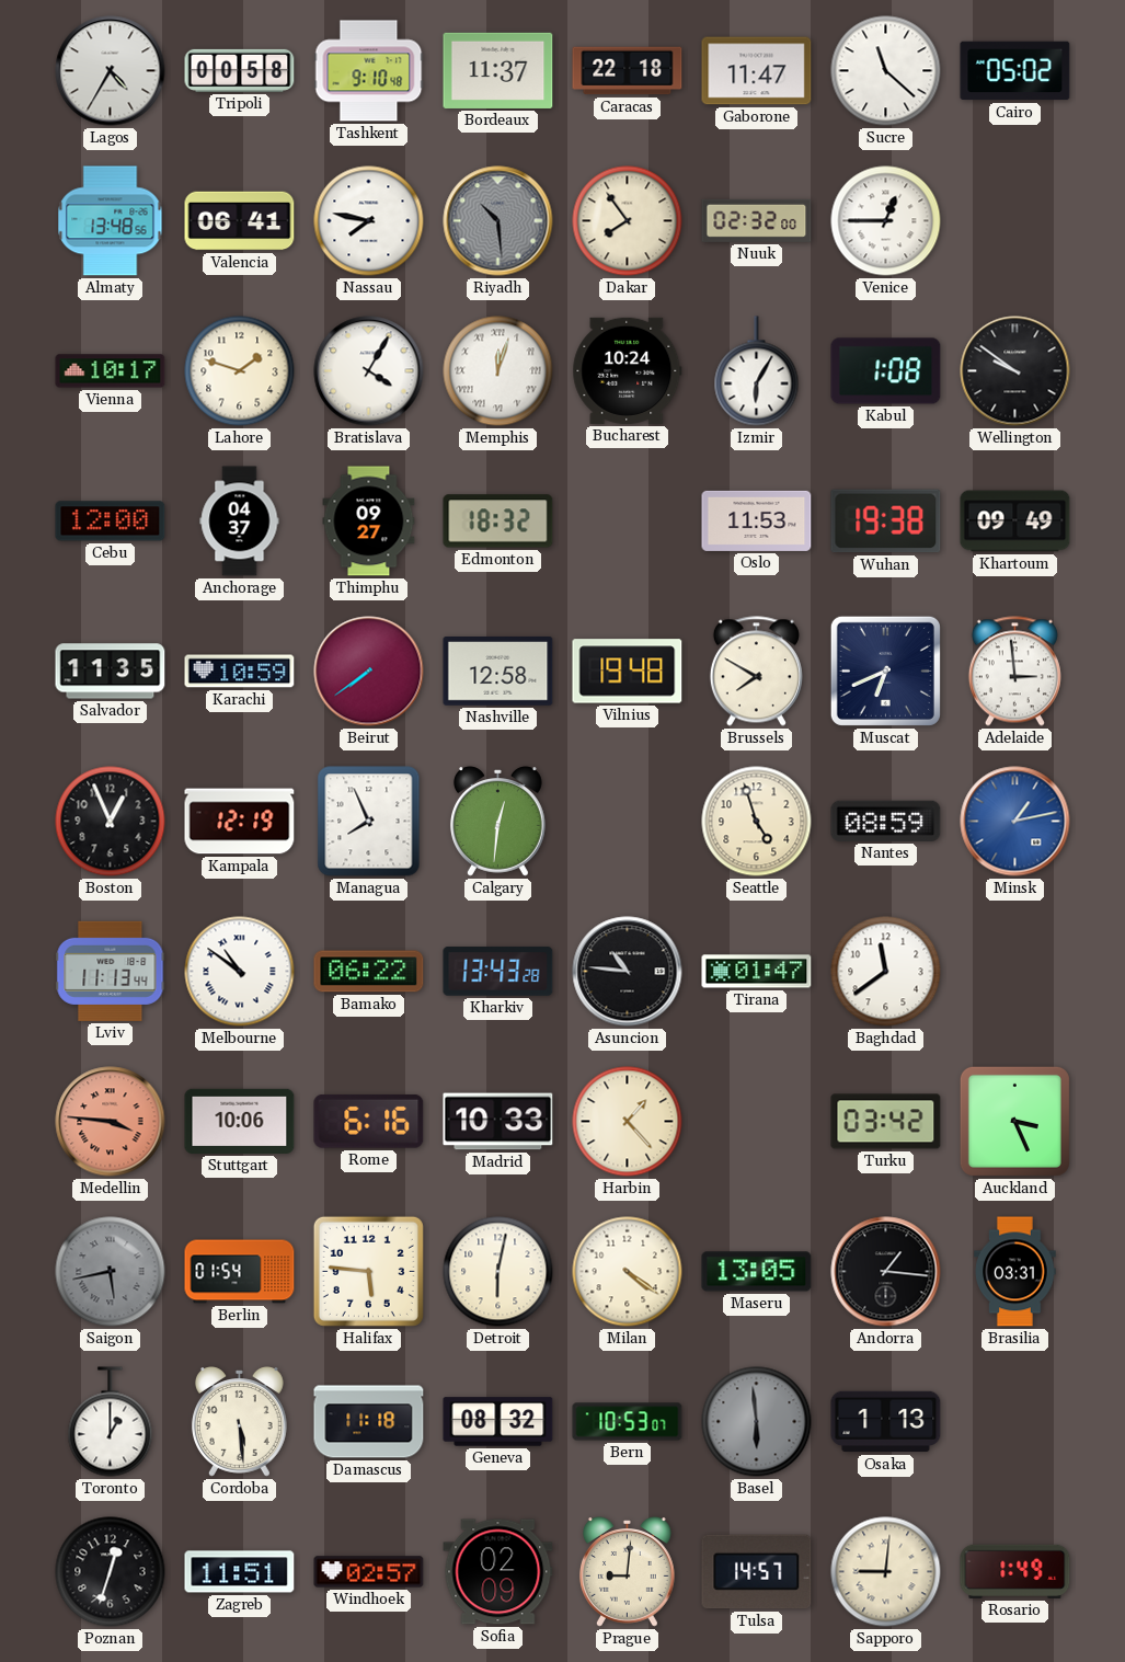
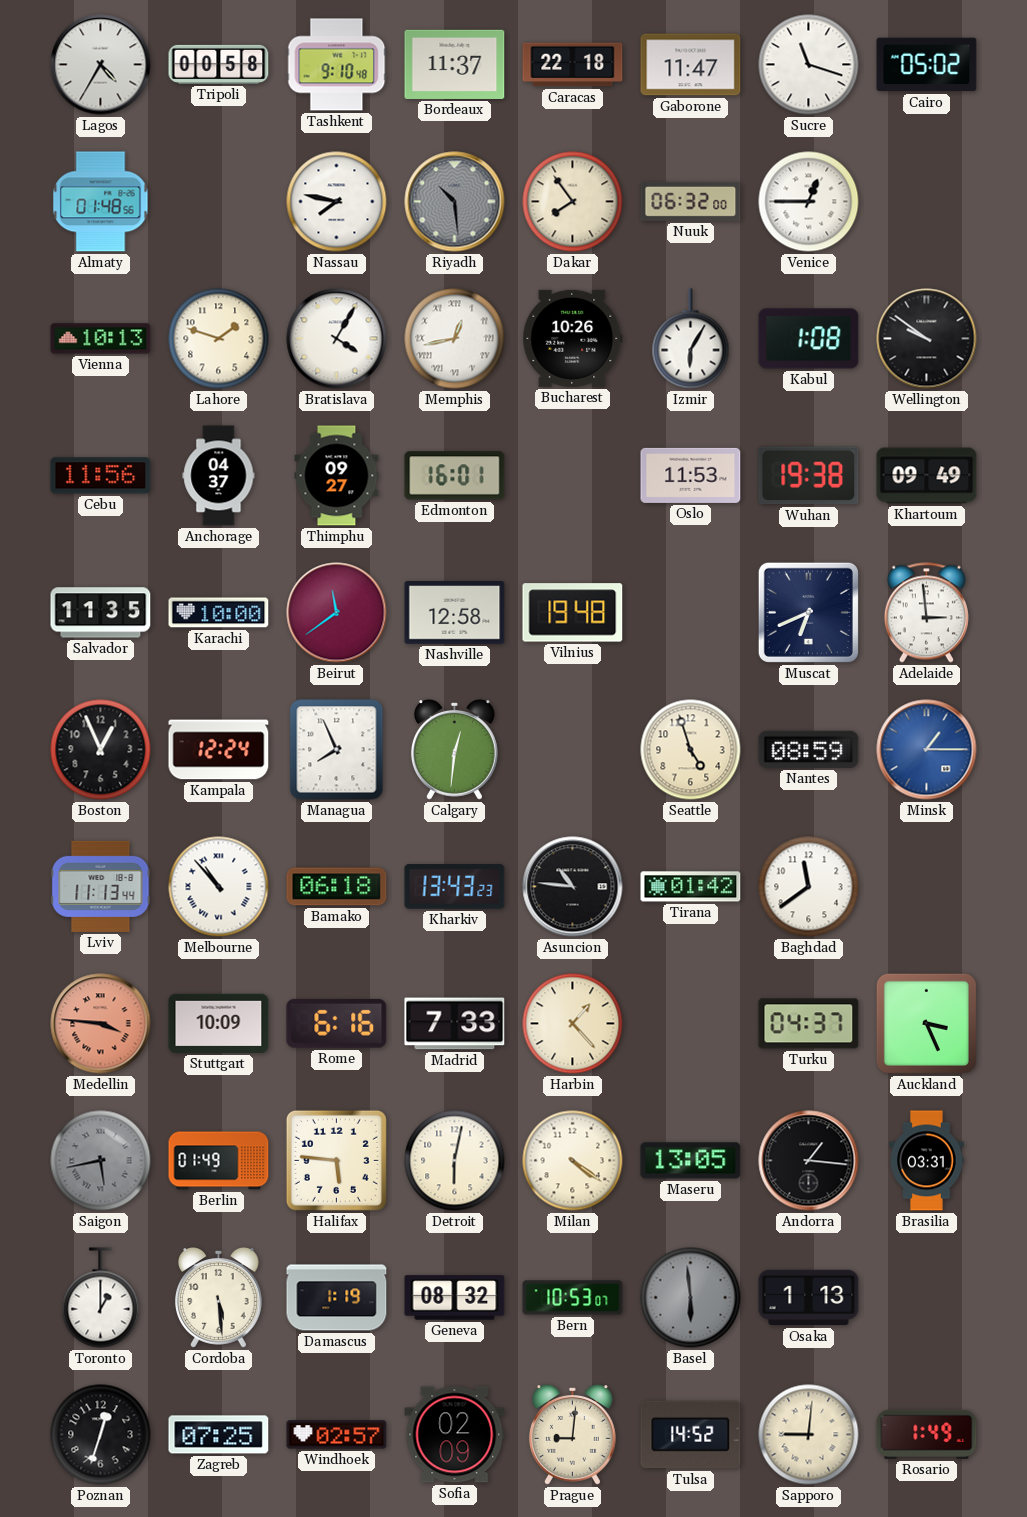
Sucre: 11:22 -> 11:18
Almaty: 13:48 -> 01:48
Valencia: 06:41 -> none
Nuuk: 02:32 -> 06:32
Vienna: 10:17 -> 10:13
Memphis: 12:03 -> 12:43
Bucharest: 10:24 -> 10:26
Cebu: 12:00 -> 11:56
Edmonton: 18:32 -> 16:01
Karachi: 10:59 -> 10:00
Beirut: 7:39 -> 11:39
Brussels: 7:50 -> none
Kampala: 12:19 -> 12:24
Minsk: 1:13 -> 1:15
Melbourne: 10:51 -> 10:53
Bamako: 06:22 -> 06:18
Kharkiv: 13:43:28 -> 13:43:23
Tirana: 01:47 -> 01:42
Stuttgart: 10:06 -> 10:09
Madrid: 10:33 -> 7:33
Turku: 03:42 -> 04:37
Berlin: 01:54 -> 01:49
Damascus: 11:18 -> 1:19
Zagreb: 11:51 -> 07:25
Tulsa: 14:57 -> 14:52
